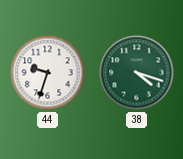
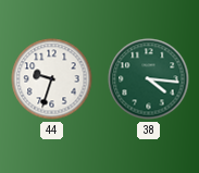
38: 4:18 -> 4:16
